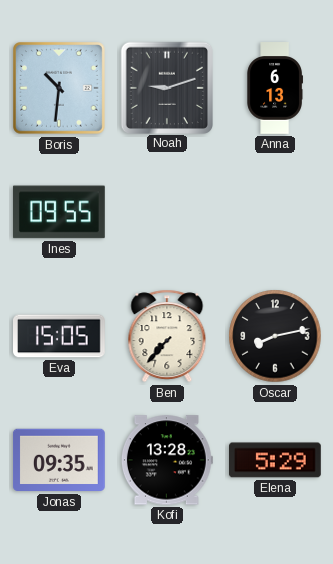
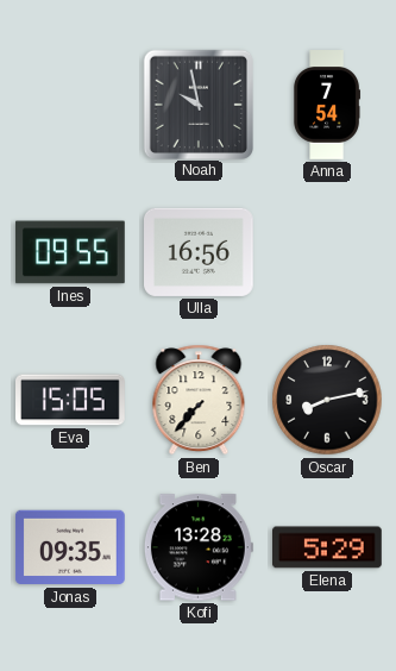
Boris: 10:31 -> none
Noah: 9:12 -> 9:58
Anna: 6:13 -> 7:54
Ulla: none -> 16:56
